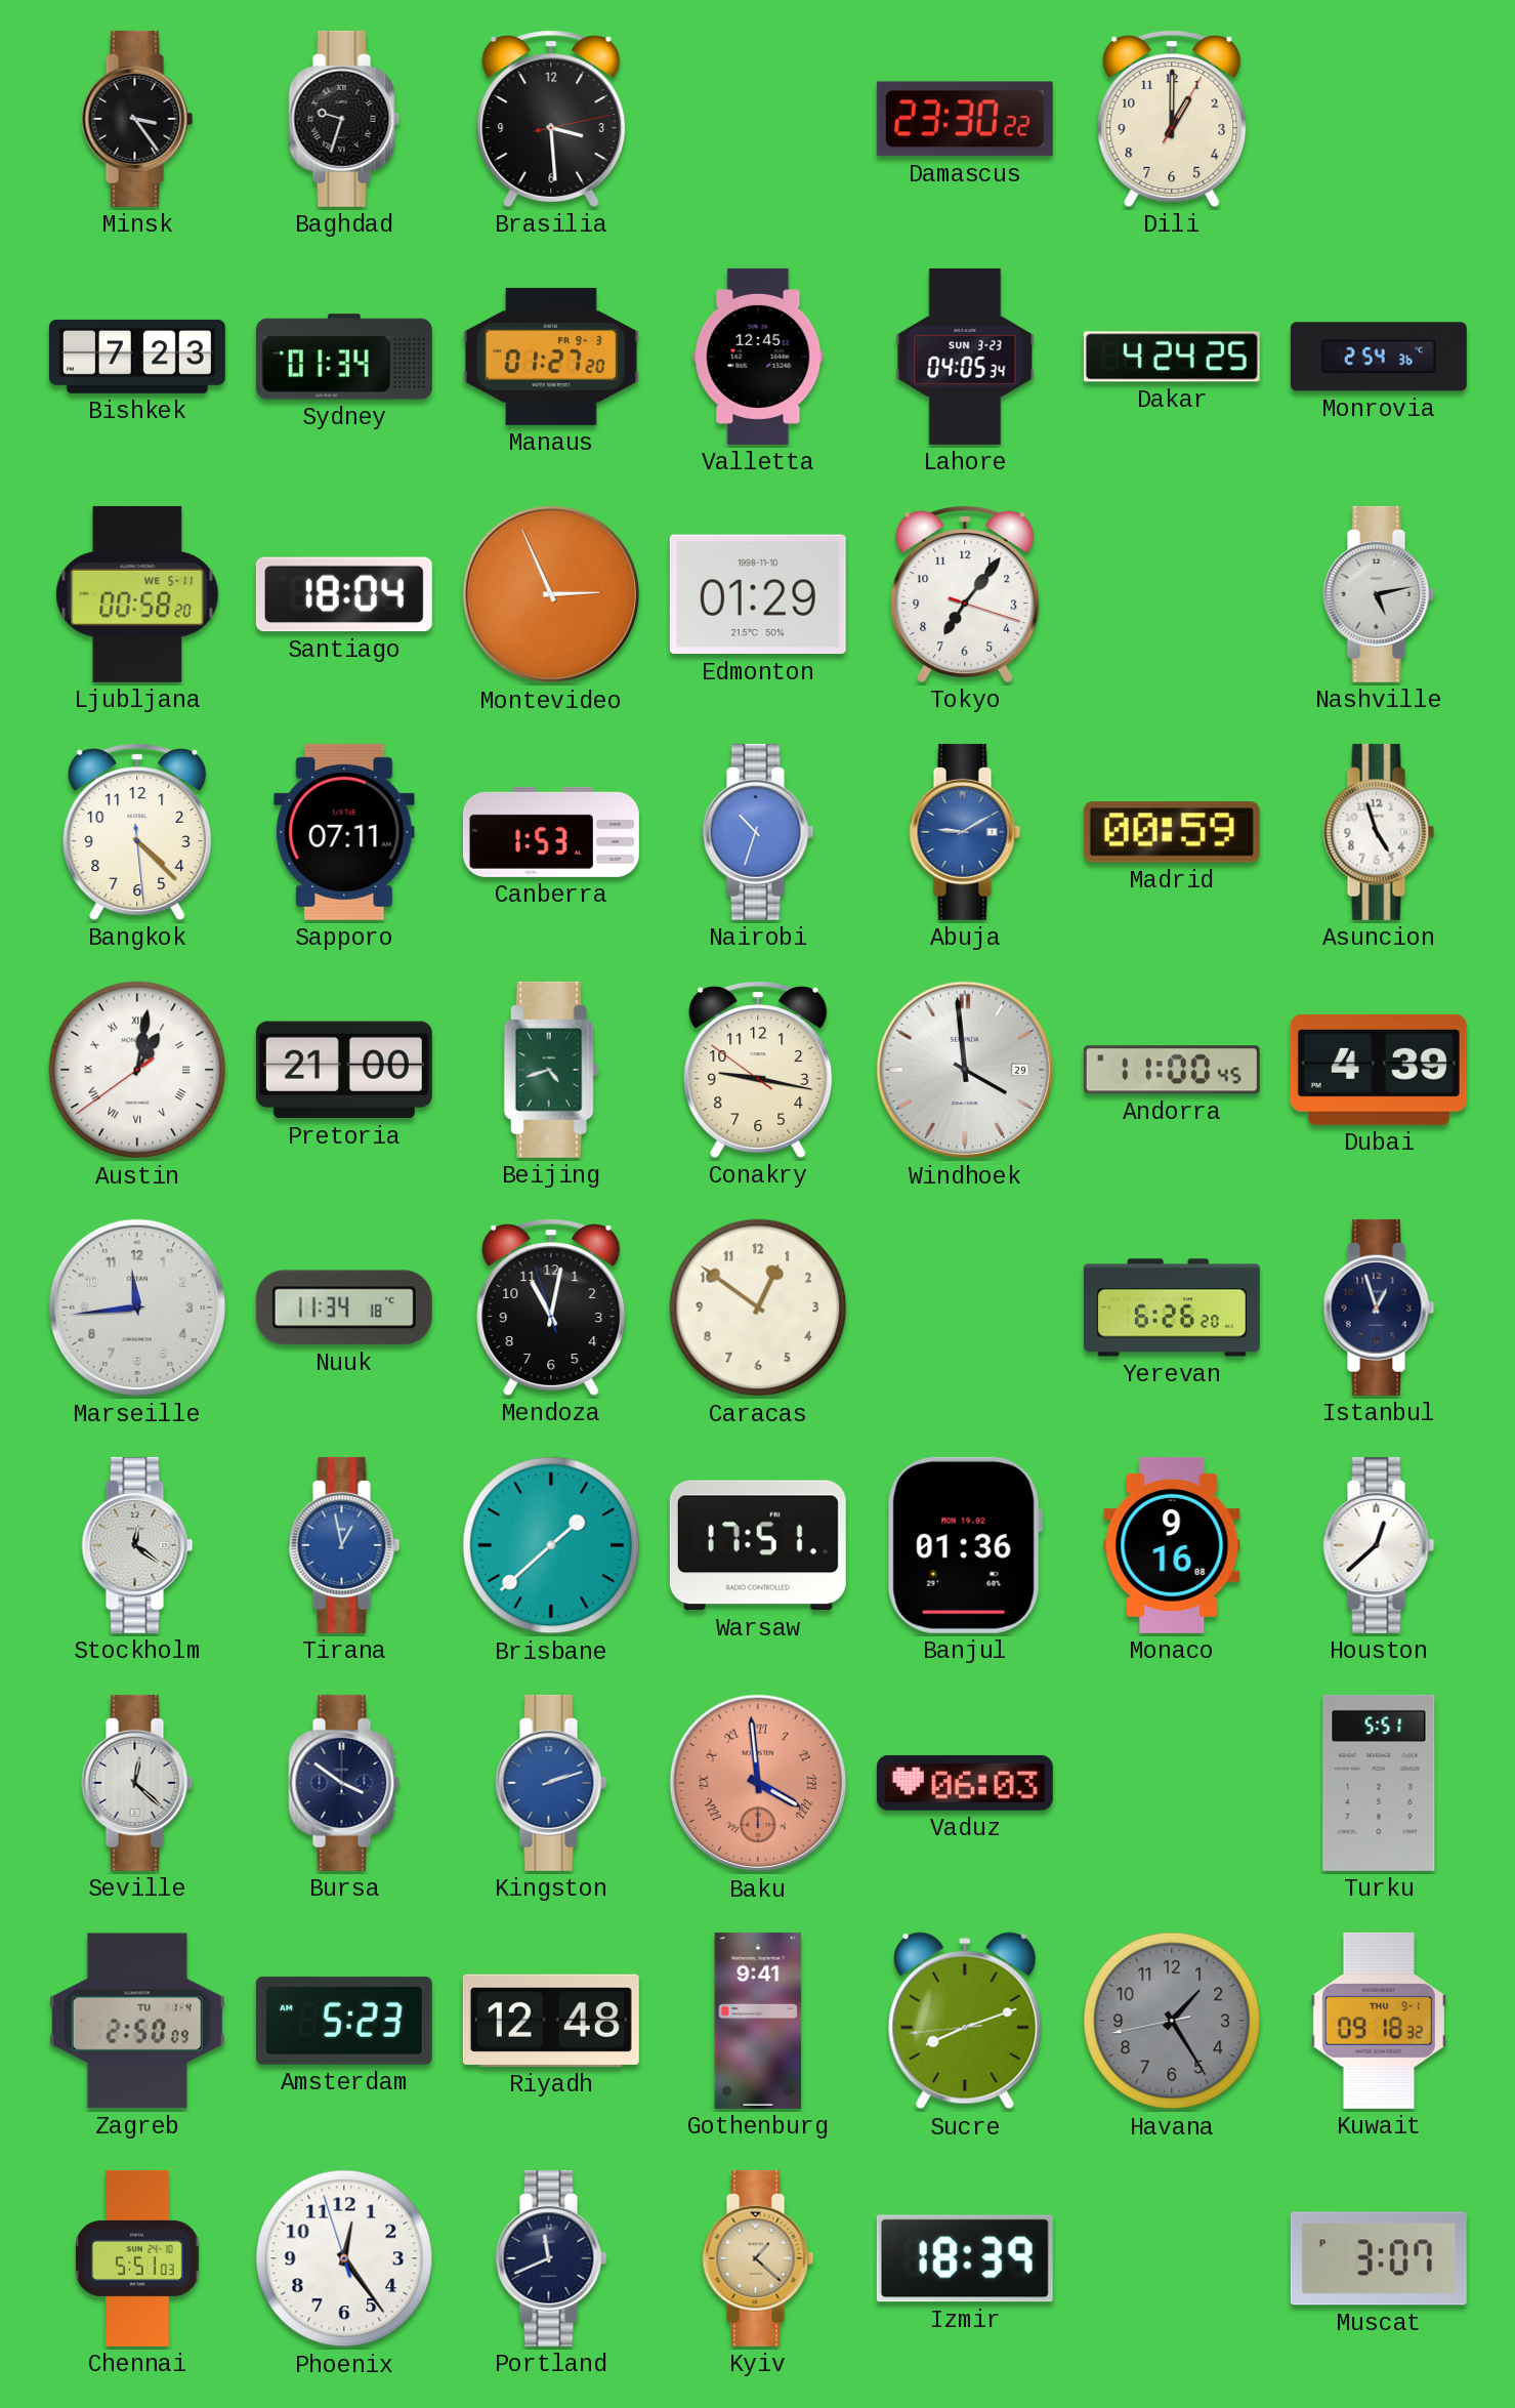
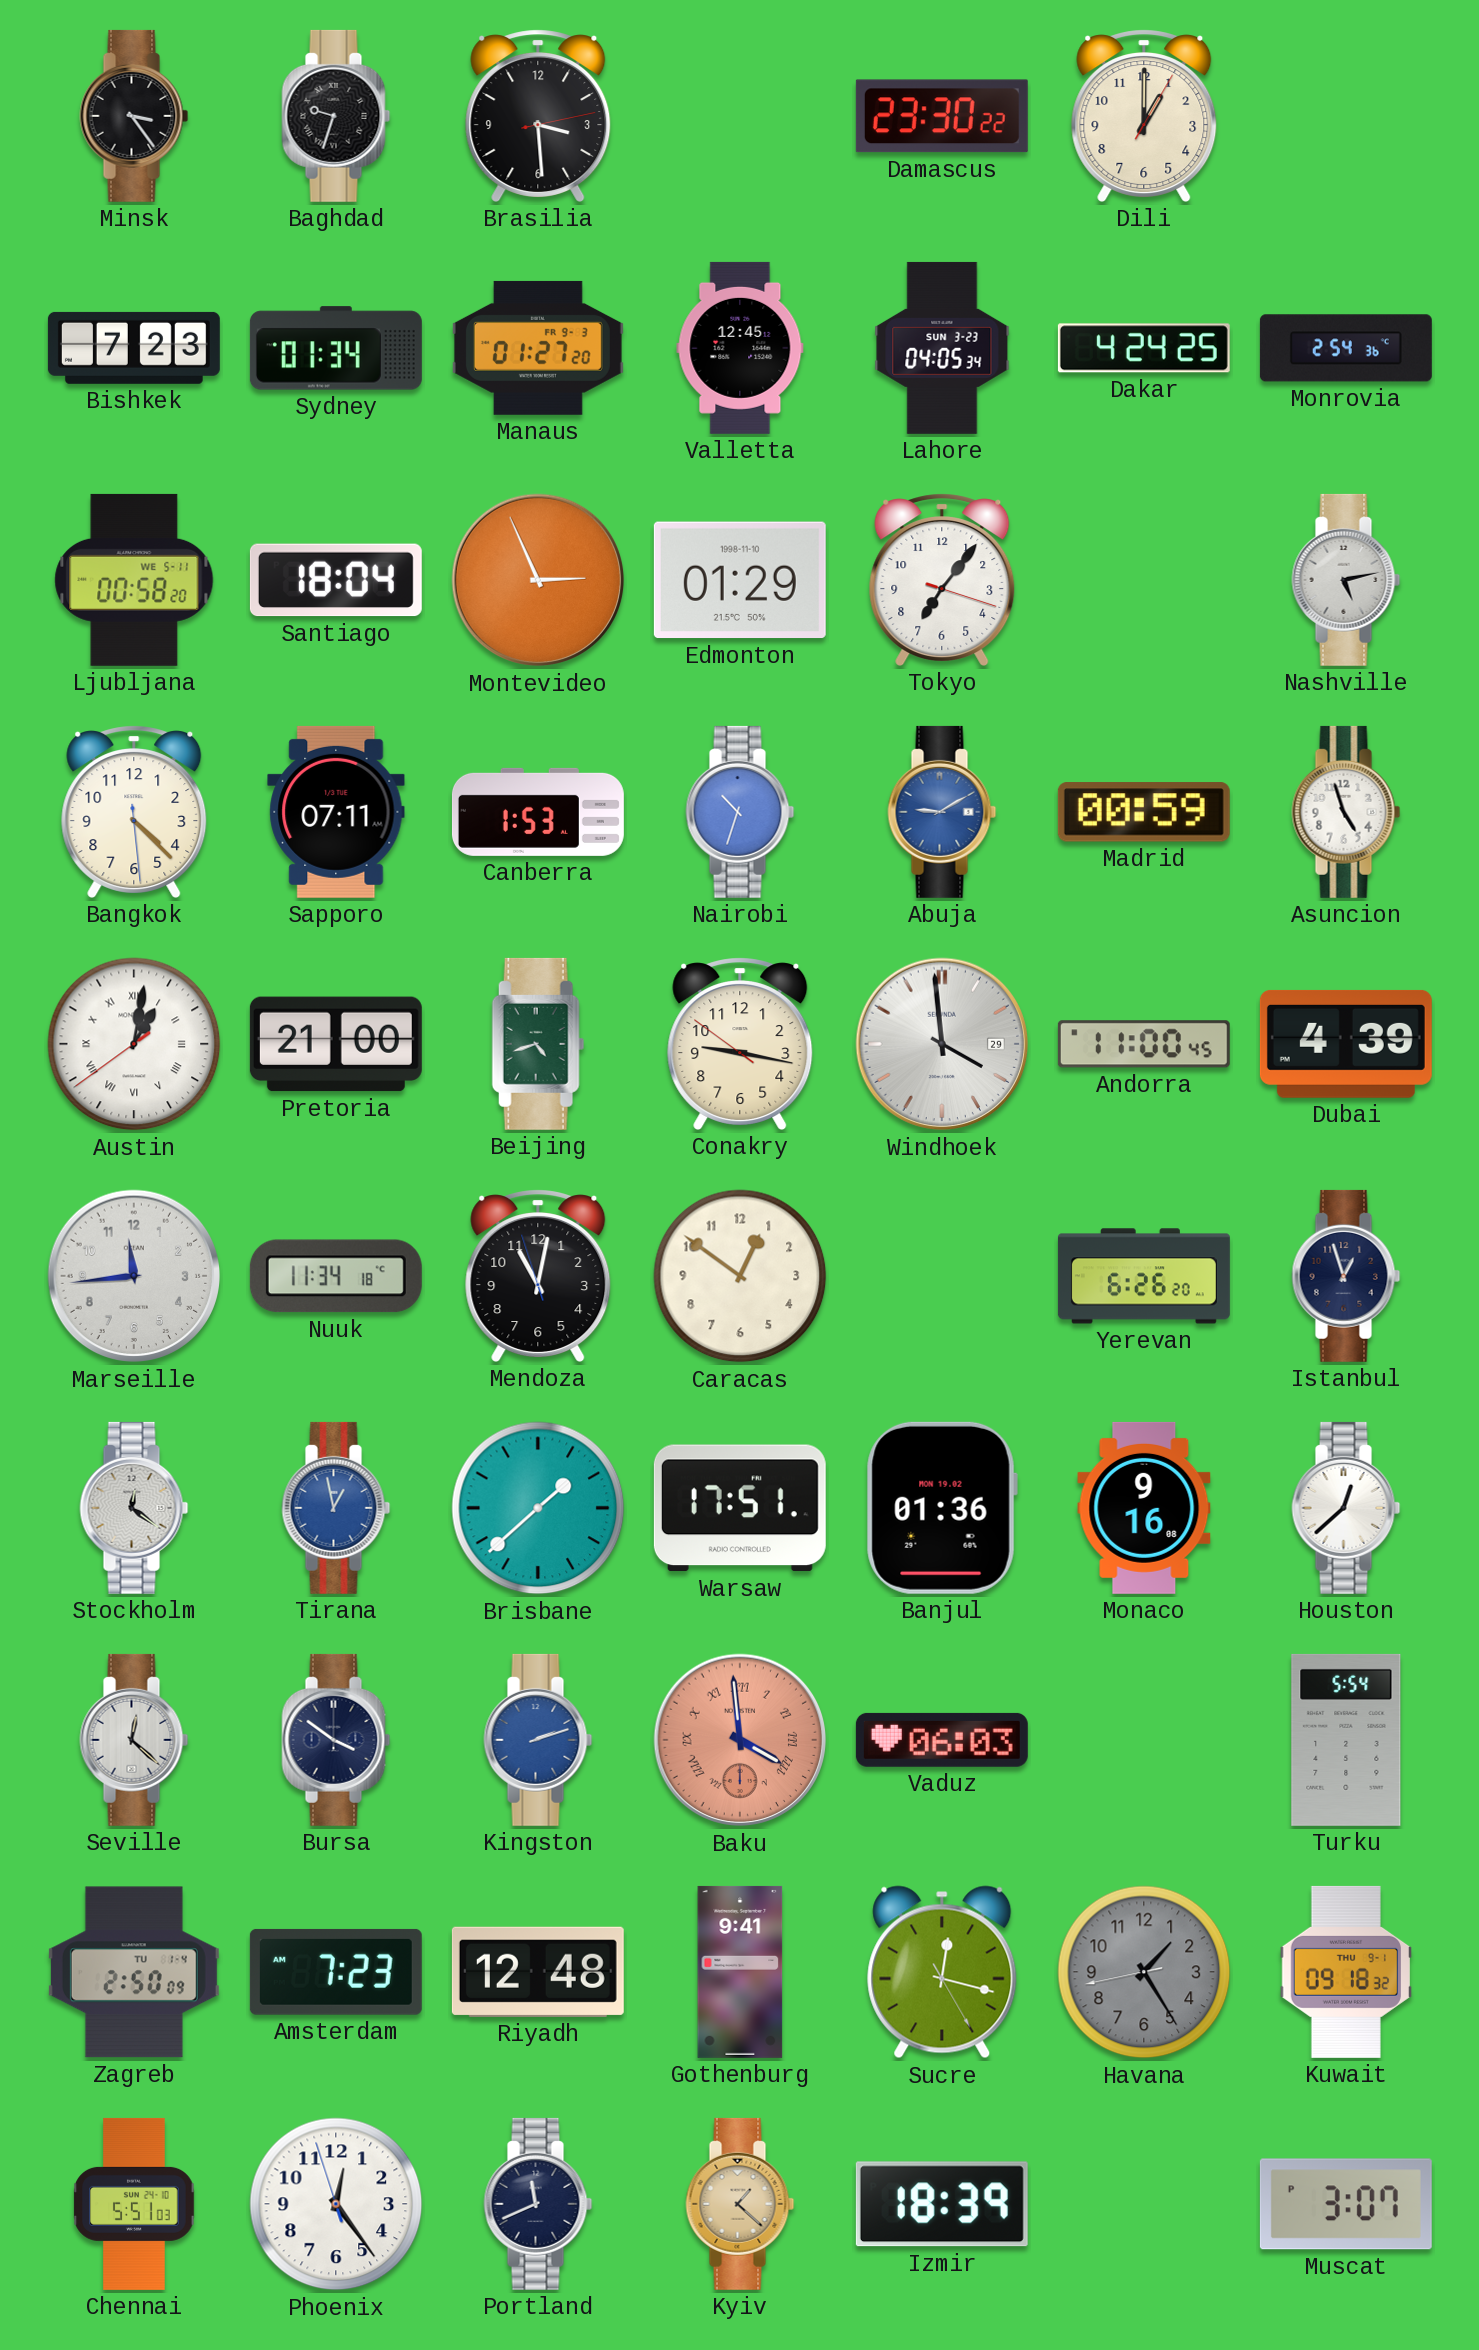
Turku: 5:51 -> 5:54
Amsterdam: 5:23 -> 7:23
Sucre: 8:11 -> 12:17
